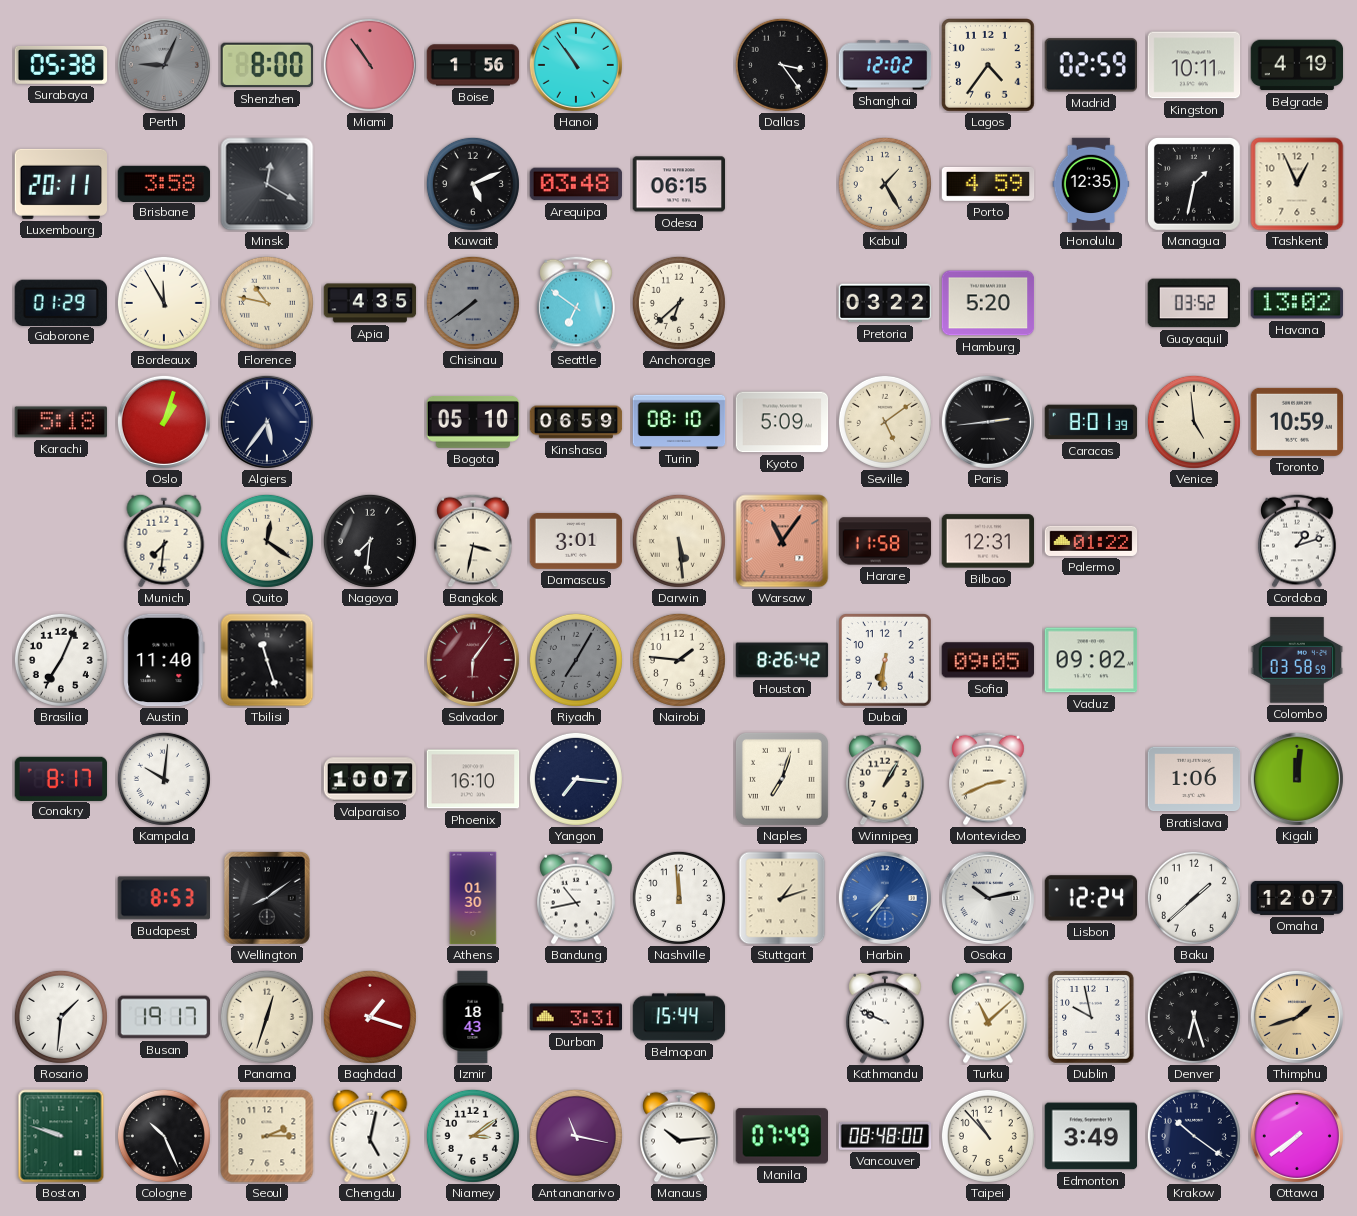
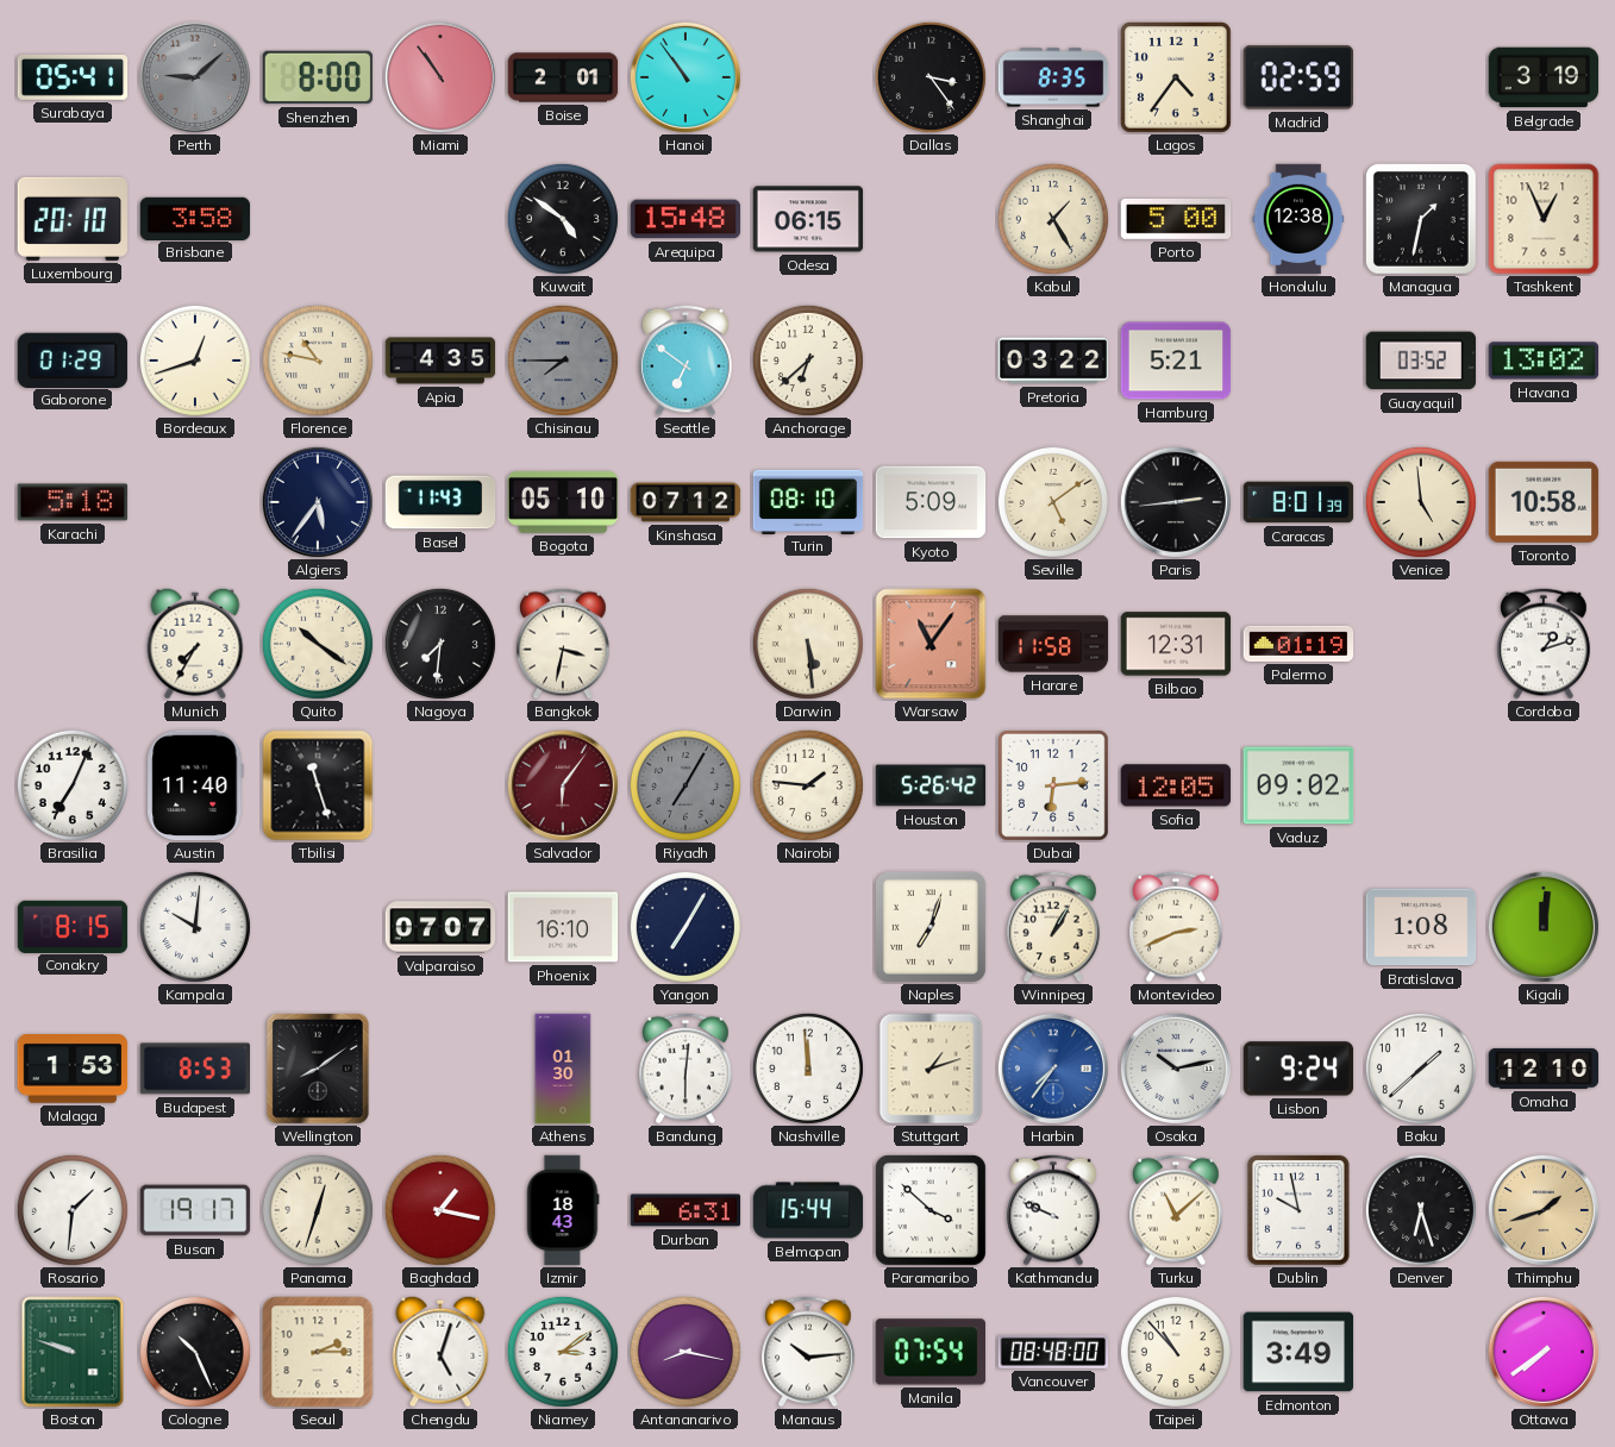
Surabaya: 05:38 -> 05:41
Perth: 9:04 -> 9:08
Boise: 1:56 -> 2:01
Shanghai: 12:02 -> 8:35
Kingston: 10:11 -> none
Belgrade: 4:19 -> 3:19
Luxembourg: 20:11 -> 20:10
Minsk: 12:20 -> none
Kuwait: 5:11 -> 4:51
Arequipa: 03:48 -> 15:48
Porto: 4:59 -> 5:00
Honolulu: 12:35 -> 12:38
Bordeaux: 11:55 -> 12:42
Chisinau: 7:39 -> 7:45
Hamburg: 5:20 -> 5:21
Oslo: 1:03 -> none
Basel: none -> 11:43
Kinshasa: 06:59 -> 07:12
Toronto: 10:59 -> 10:58
Munich: 7:31 -> 7:35
Quito: 12:21 -> 10:21
Damascus: 3:01 -> none
Palermo: 01:22 -> 01:19
Houston: 8:26 -> 5:26
Dubai: 6:31 -> 6:14
Sofia: 09:05 -> 12:05
Colombo: 03:58 -> none
Conakry: 8:17 -> 8:15
Valparaiso: 10:07 -> 07:07
Yangon: 7:16 -> 7:05
Bratislava: 1:06 -> 1:08
Malaga: none -> 1:53
Bandung: 10:43 -> 6:01
Lisbon: 12:24 -> 9:24
Omaha: 12:07 -> 12:10
Baghdad: 1:18 -> 1:17
Durban: 3:31 -> 6:31
Paramaribo: none -> 3:52
Chengdu: 5:02 -> 5:03
Antananarivo: 11:17 -> 8:17
Manila: 07:49 -> 07:54
Krakow: 10:21 -> none
